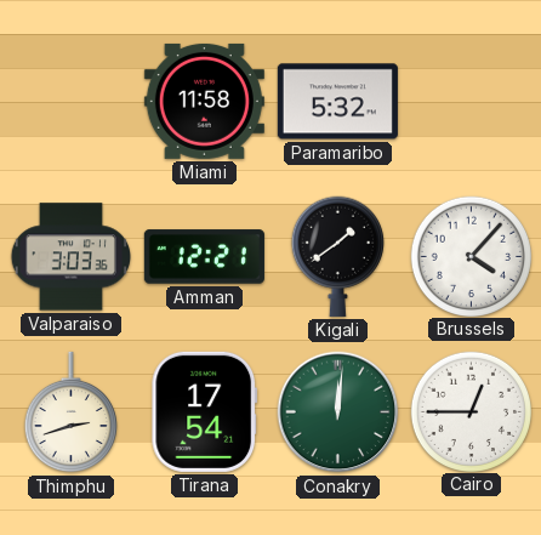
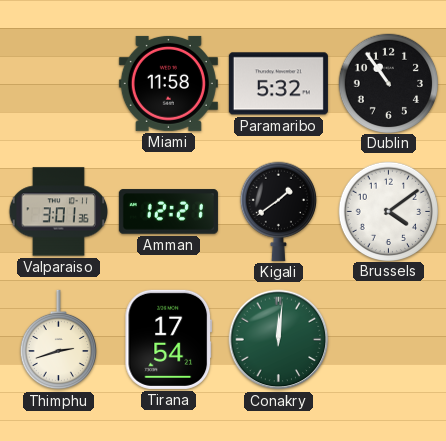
Dublin: none -> 10:54
Valparaiso: 3:03 -> 3:01
Brussels: 4:07 -> 4:09
Cairo: 12:45 -> none
